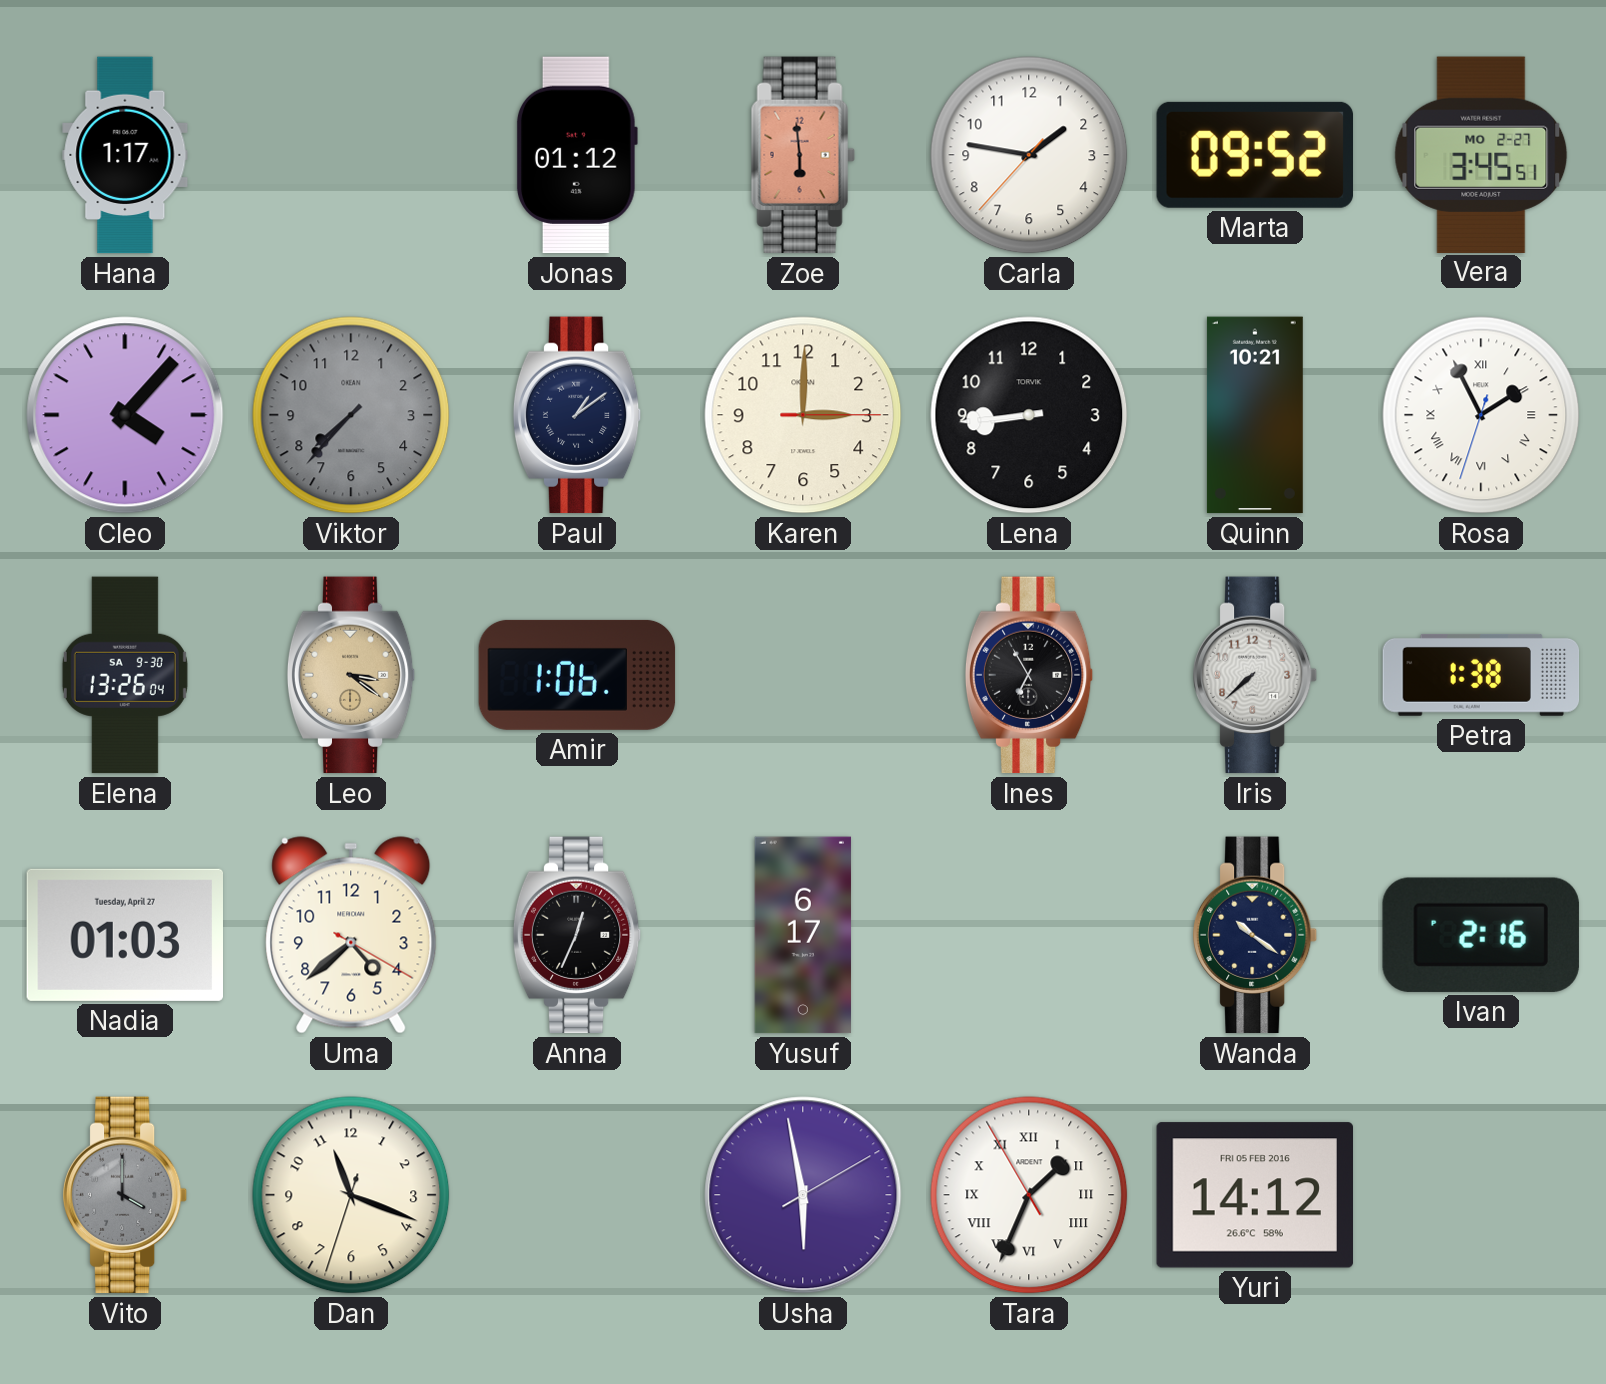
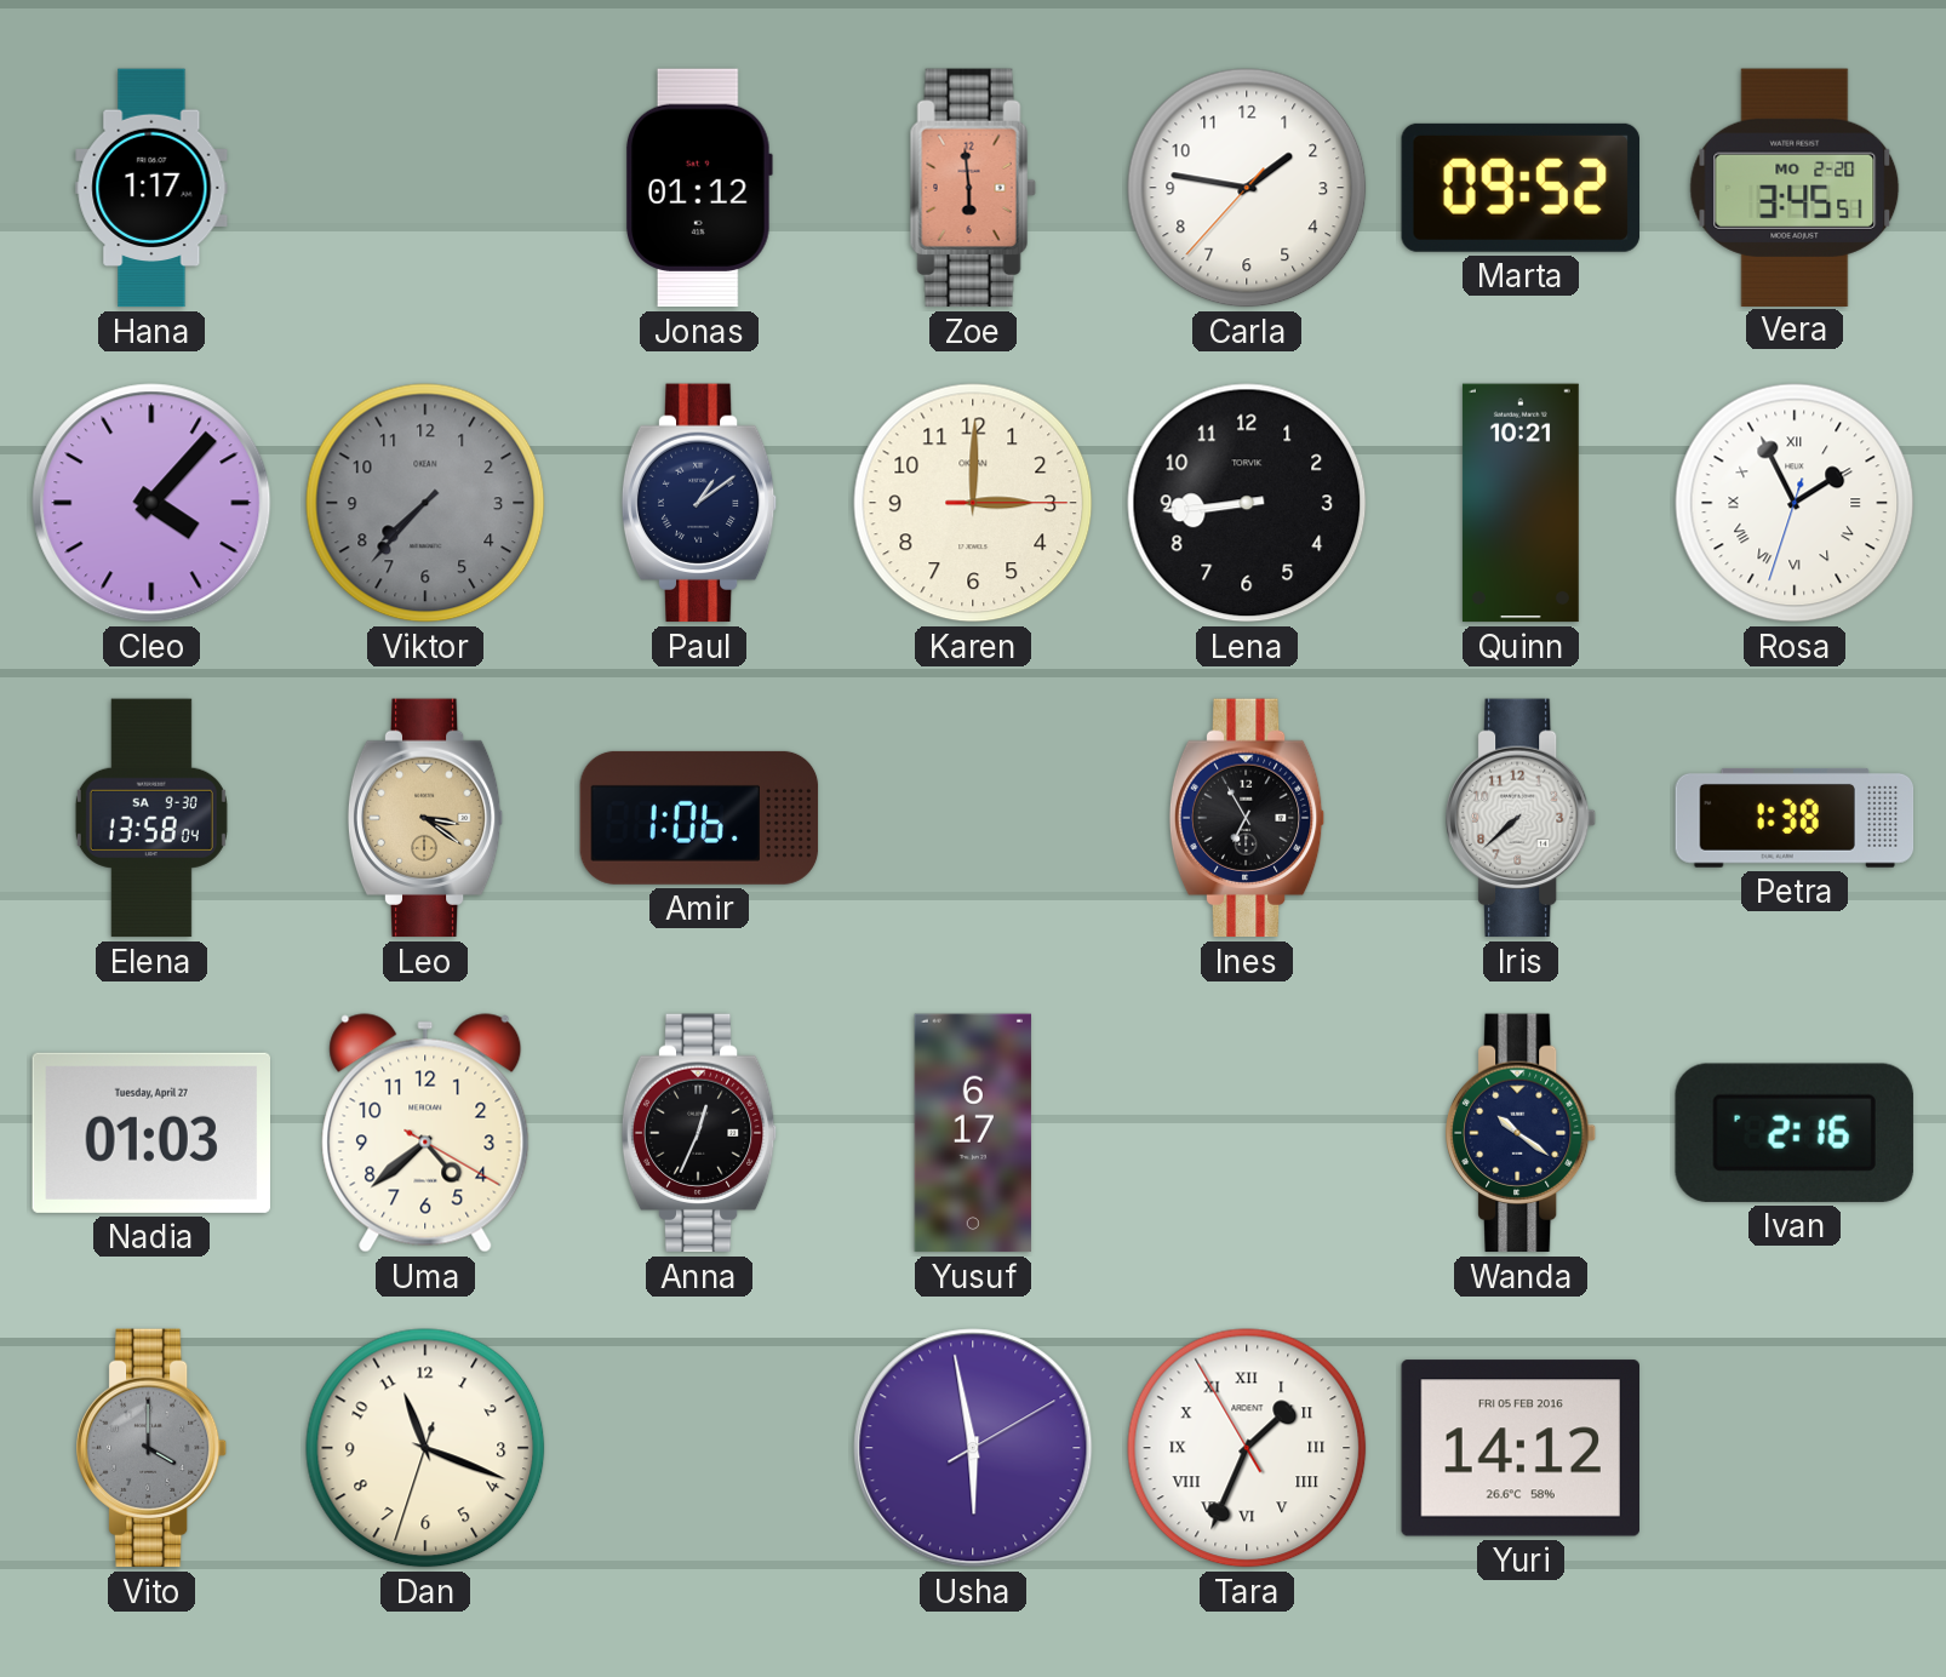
Vera date: MO 2-27 -> MO 2-20
Elena: 13:26 -> 13:58
